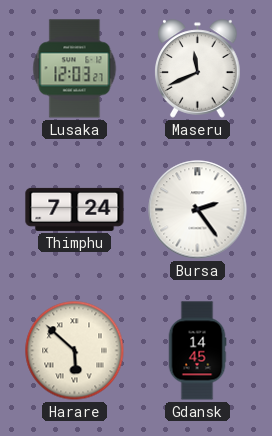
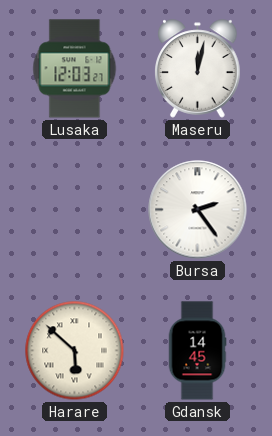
Maseru: 11:41 -> 12:02
Thimphu: 7:24 -> none
